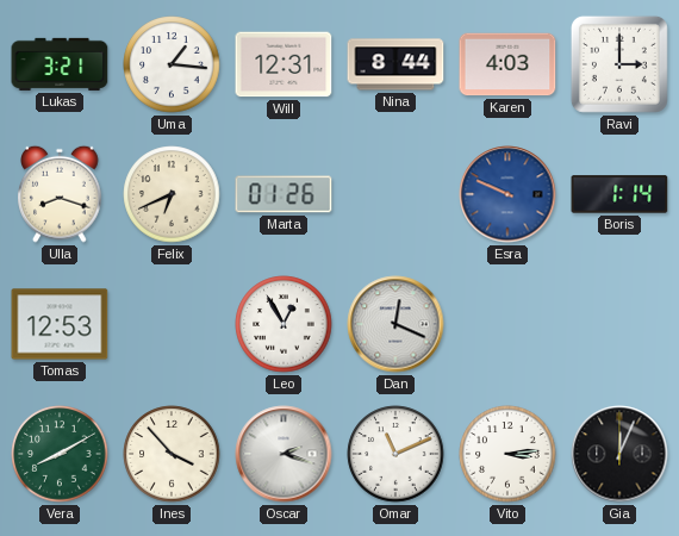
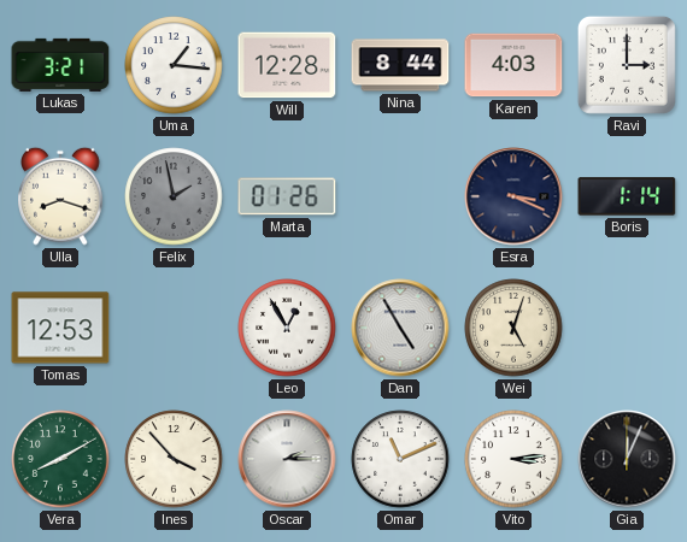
Will: 12:31 -> 12:28
Felix: 6:41 -> 1:58
Felix dial: cream -> grey
Esra: 9:49 -> 3:19
Esra dial: blue -> navy
Dan: 12:19 -> 4:55
Wei: none -> 5:03
Oscar: 2:18 -> 2:15
